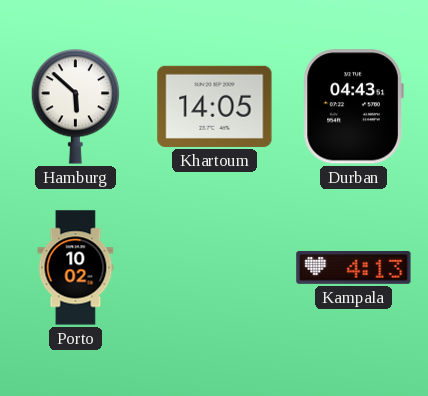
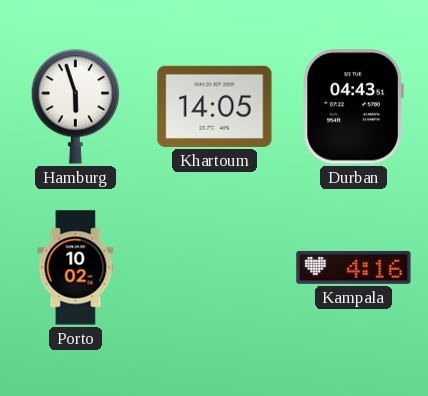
Hamburg: 5:52 -> 5:57
Kampala: 4:13 -> 4:16
